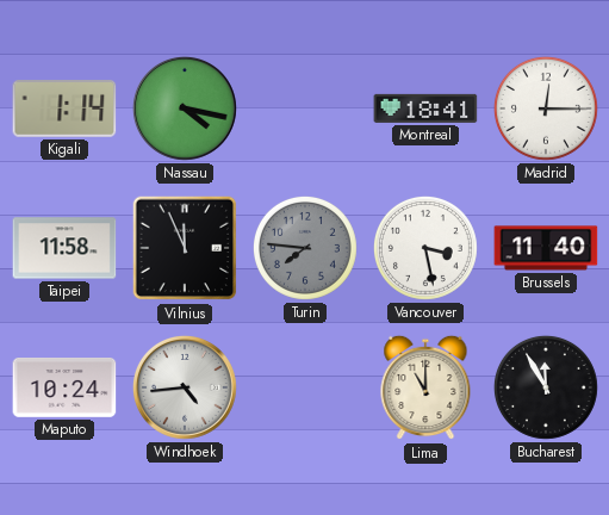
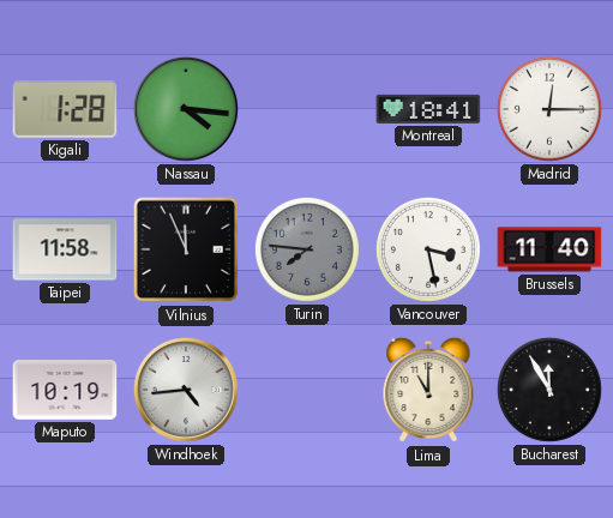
Kigali: 1:14 -> 1:28
Nassau: 4:17 -> 4:16
Maputo: 10:24 -> 10:19
